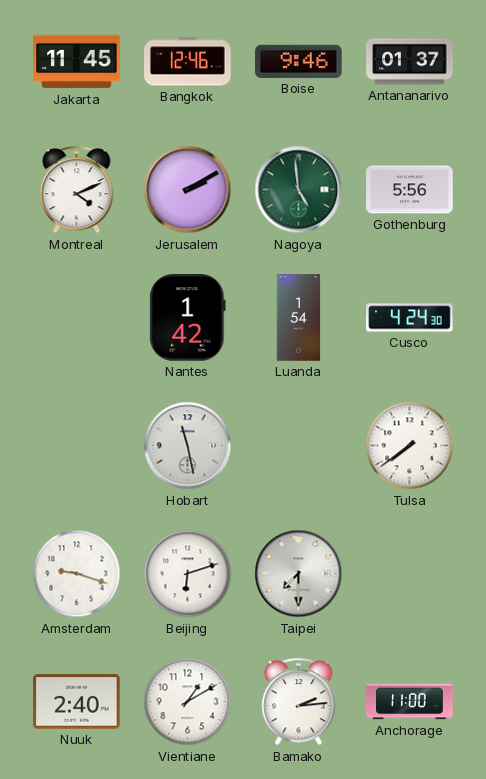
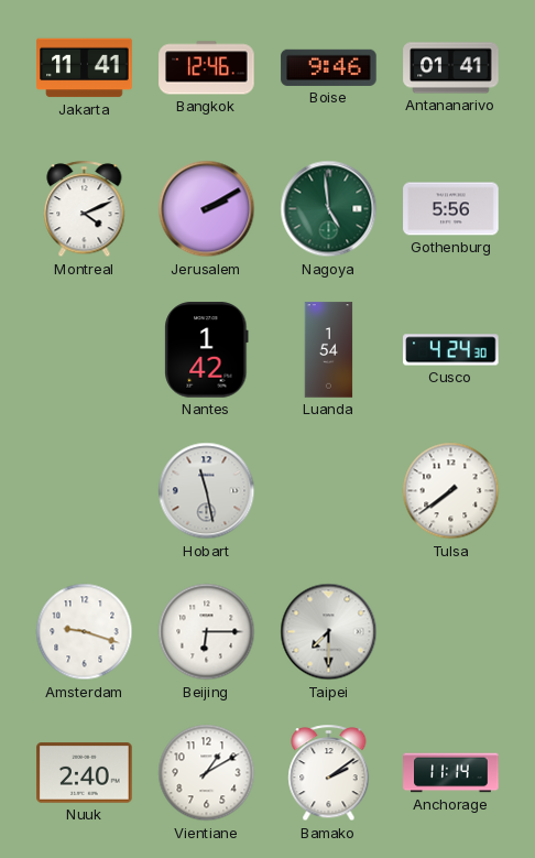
Jakarta: 11:45 -> 11:41
Antananarivo: 01:37 -> 01:41
Beijing: 6:12 -> 6:15
Bamako: 2:14 -> 2:09
Anchorage: 11:00 -> 11:14
